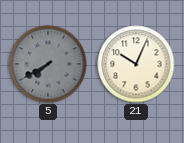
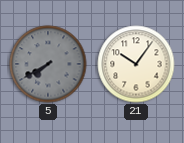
21: 10:04 -> 10:06
